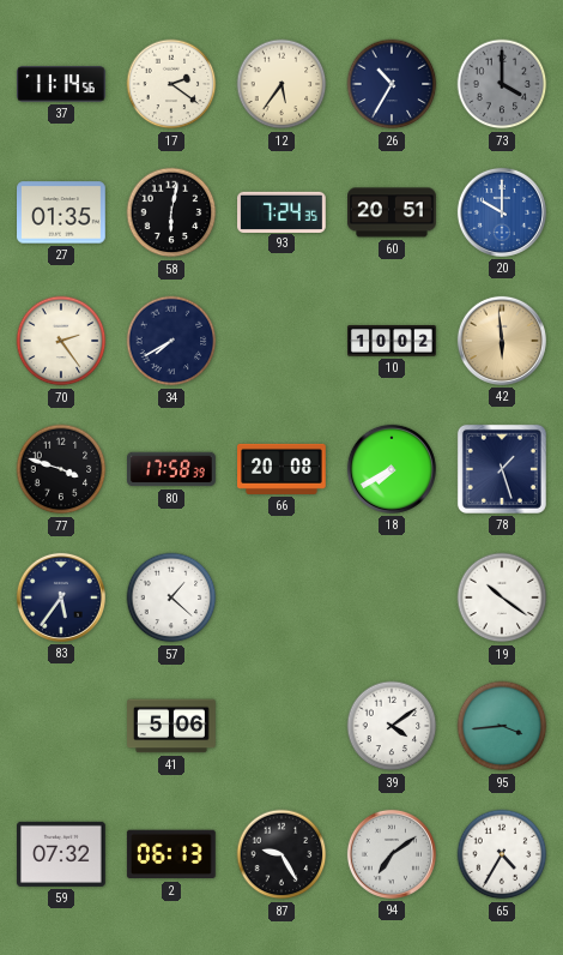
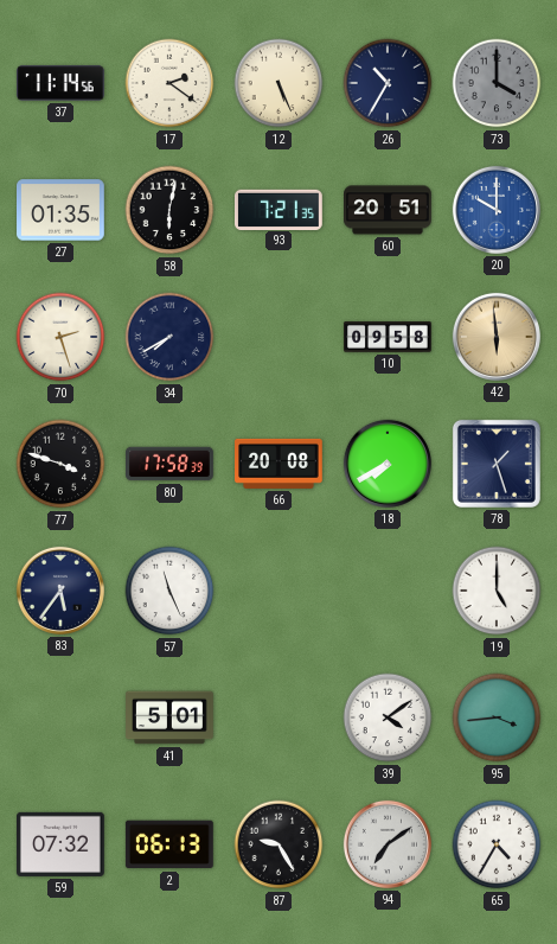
12: 5:36 -> 5:26
93: 7:24 -> 7:21
70: 2:24 -> 2:27
10: 10:02 -> 09:58
57: 1:22 -> 11:26
19: 10:21 -> 5:00
41: 5:06 -> 5:01
